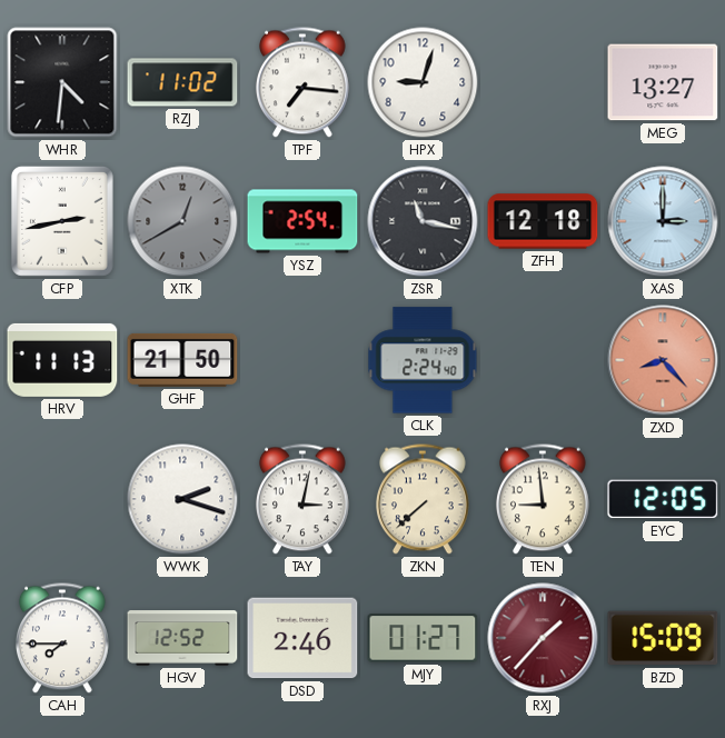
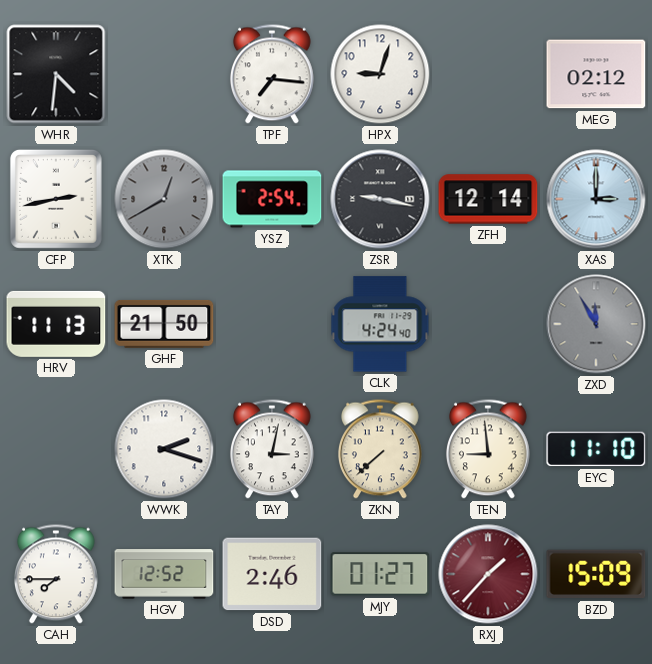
RZJ: 11:02 -> none
MEG: 13:27 -> 02:12
ZSR: 11:17 -> 9:17
ZFH: 12:18 -> 12:14
CLK: 2:24 -> 4:24
ZXD: 8:23 -> 11:55
ZXD dial: salmon -> grey
EYC: 12:05 -> 11:10
